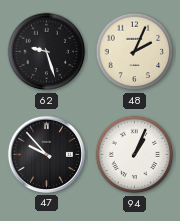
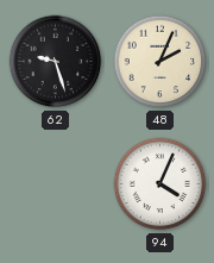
47: 9:53 -> none
94: 1:04 -> 4:04
